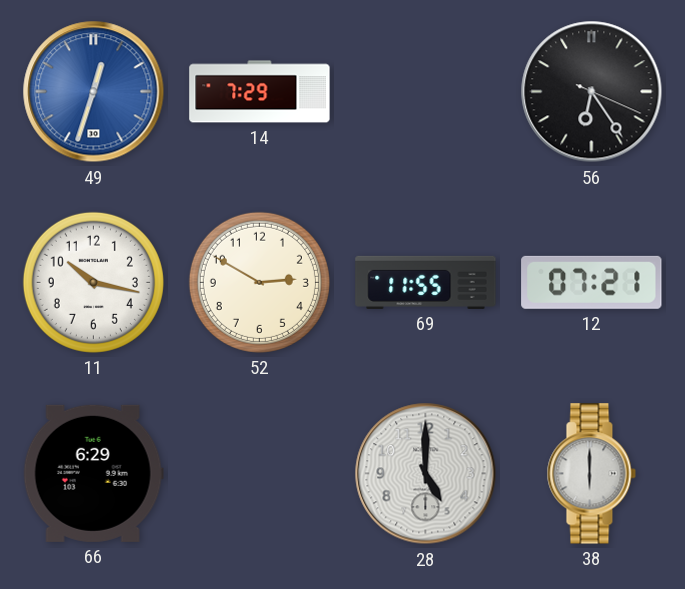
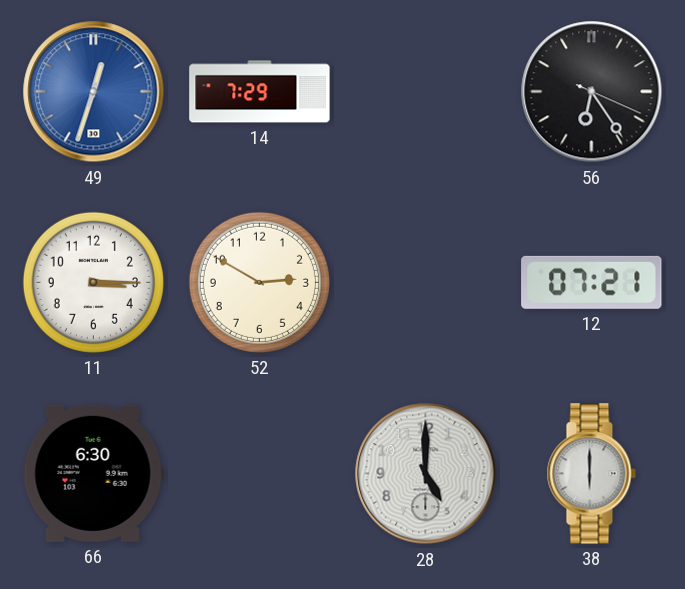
11: 10:17 -> 3:15
69: 11:55 -> none
66: 6:29 -> 6:30
